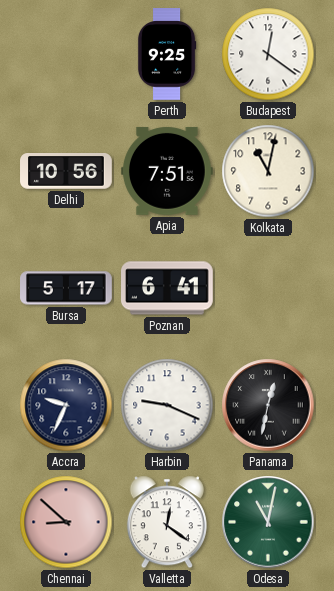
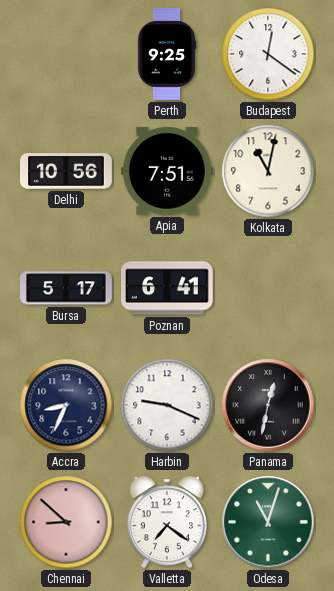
Accra: 9:34 -> 8:34
Valletta: 12:21 -> 7:21
Odesa: 11:02 -> 11:03
